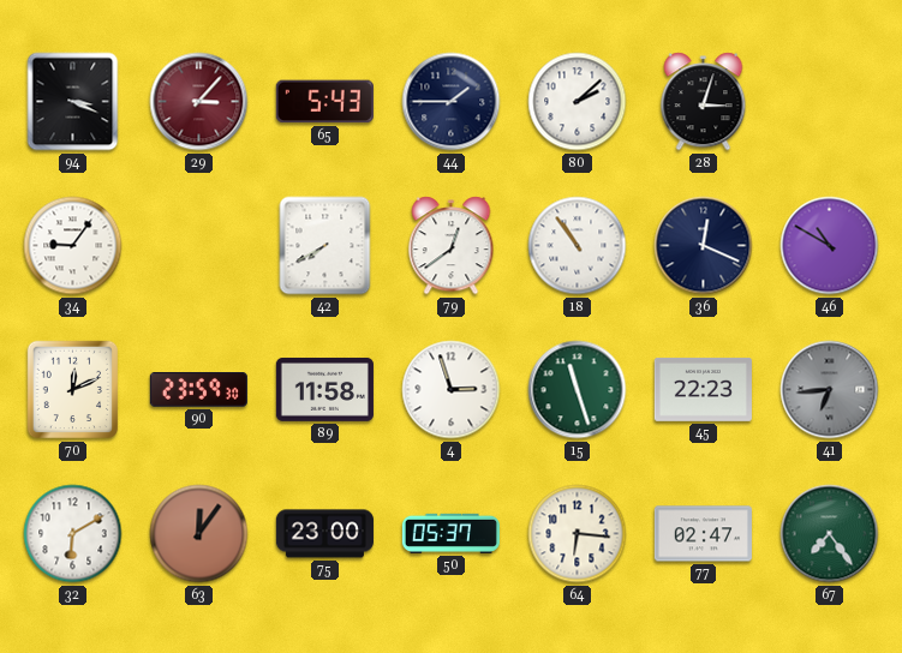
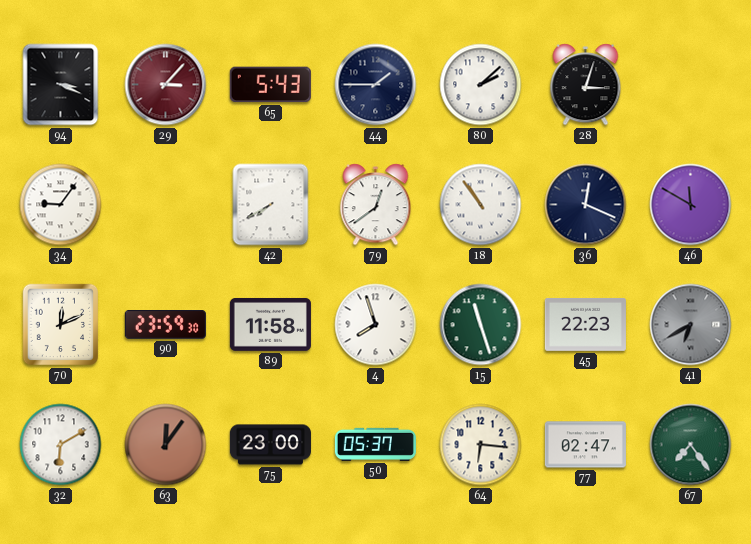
46: 10:50 -> 11:50
4: 2:57 -> 7:57
41: 6:44 -> 6:40
